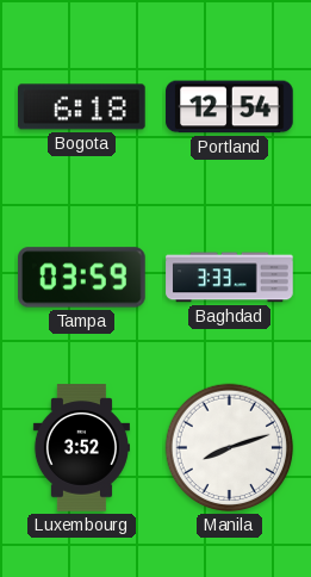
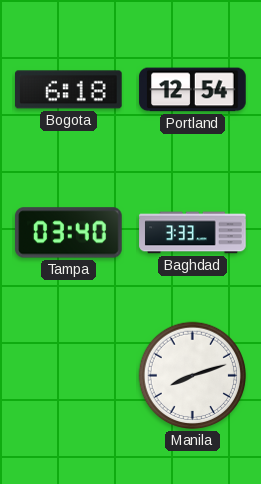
Tampa: 03:59 -> 03:40
Luxembourg: 3:52 -> none
